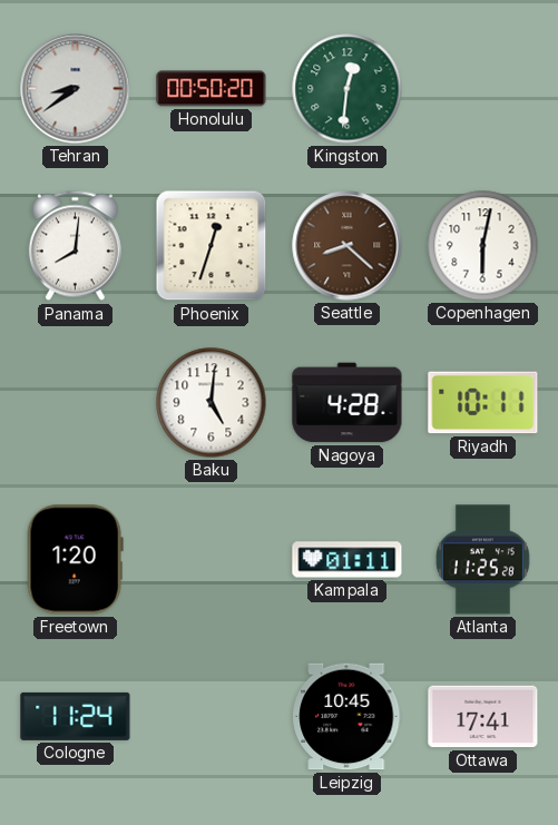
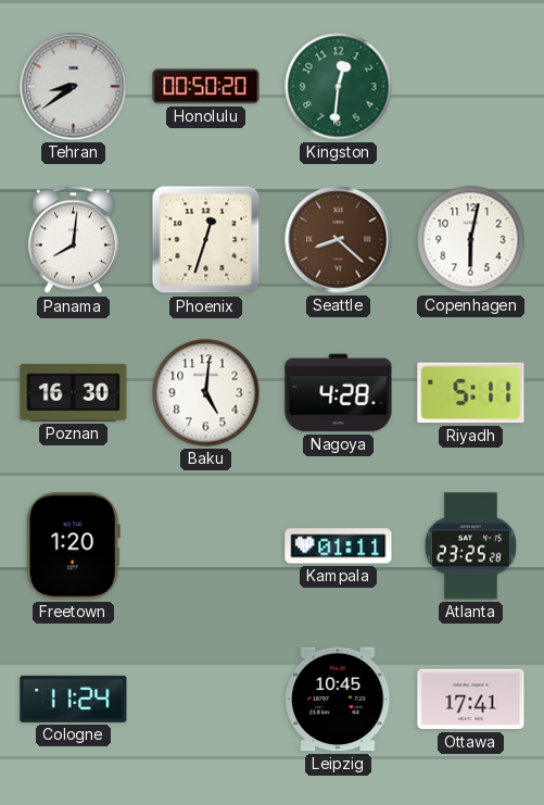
Poznan: none -> 16:30
Riyadh: 10:11 -> 5:11
Atlanta: 11:25 -> 23:25
